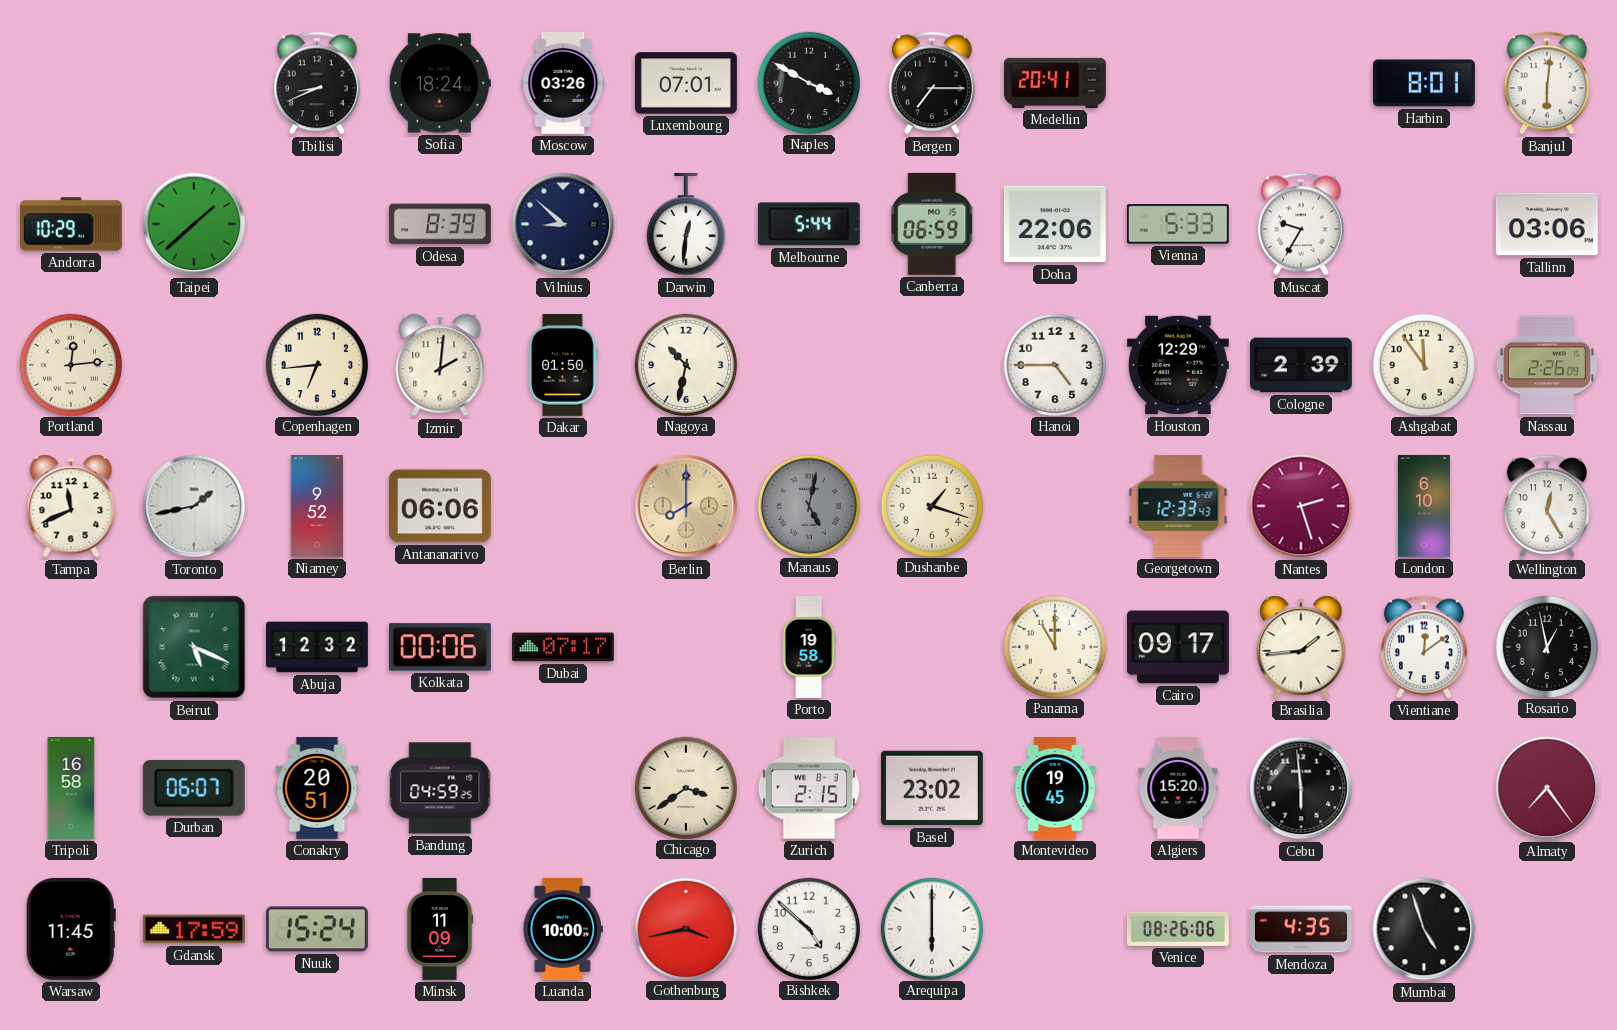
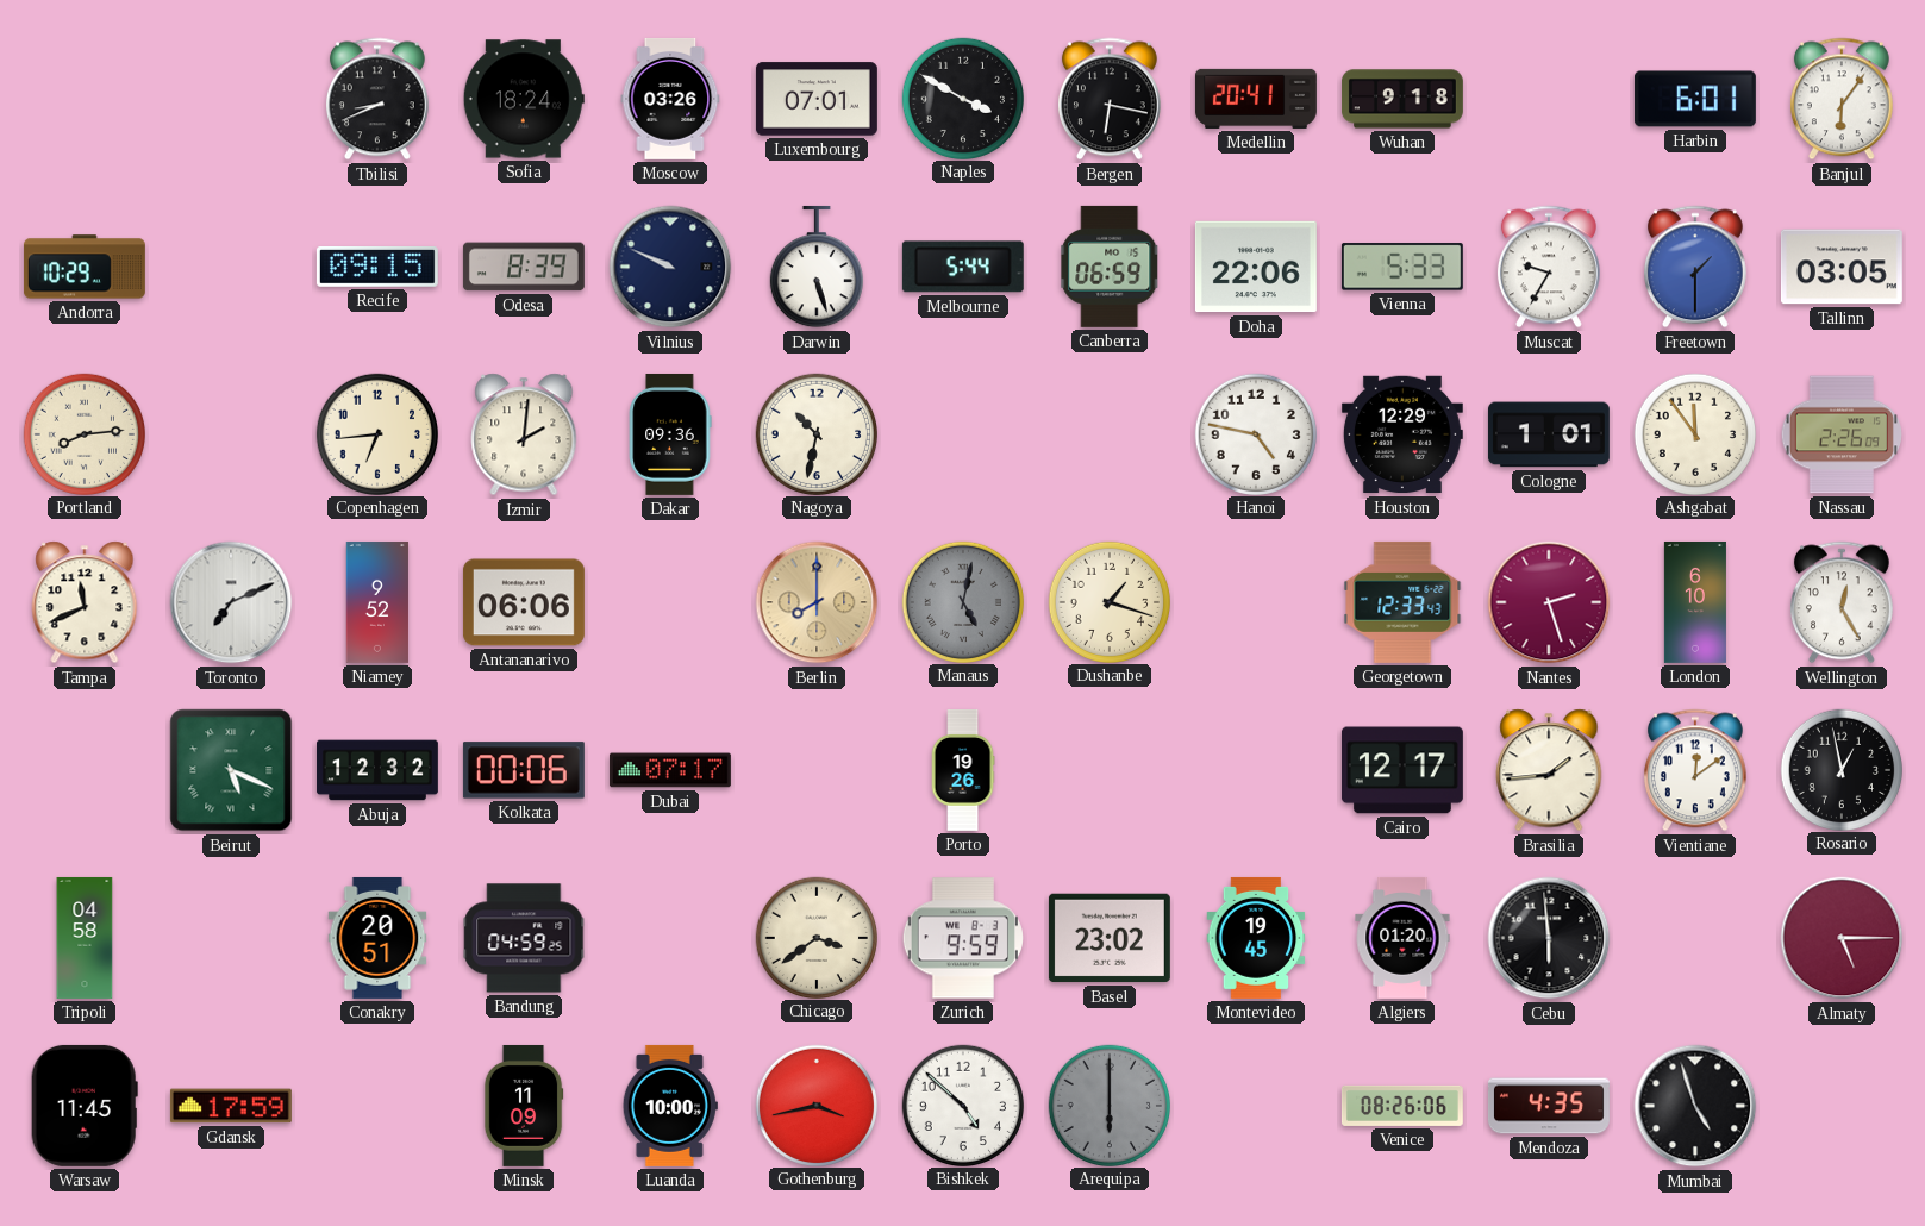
Bergen: 7:15 -> 6:17
Wuhan: none -> 9:18
Harbin: 8:01 -> 6:01
Banjul: 6:01 -> 6:06
Taipei: 1:38 -> none
Recife: none -> 09:15
Vilnius: 8:52 -> 9:49
Darwin: 12:31 -> 5:27
Freetown: none -> 1:30
Tallinn: 03:06 -> 03:05
Portland: 12:14 -> 8:14
Dakar: 01:50 -> 09:36
Hanoi: 4:45 -> 4:47
Cologne: 2:39 -> 1:01
Toronto: 1:43 -> 7:11
Porto: 19:58 -> 19:26
Panama: 11:00 -> none
Cairo: 09:17 -> 12:17
Tripoli: 16:58 -> 04:58
Durban: 06:07 -> none
Zurich: 2:15 -> 9:59
Algiers: 15:20 -> 01:20
Almaty: 7:24 -> 5:15
Nuuk: 15:24 -> none
Arequipa dial: white -> grey
